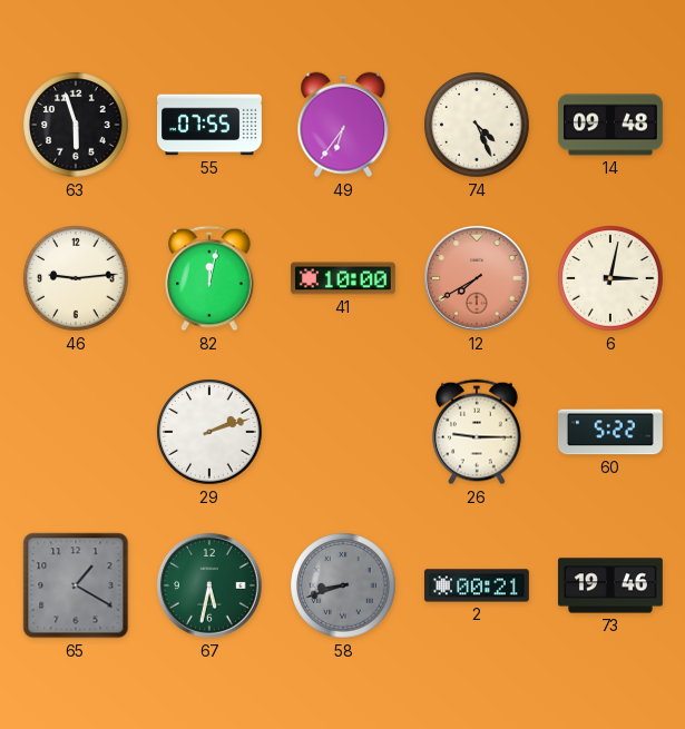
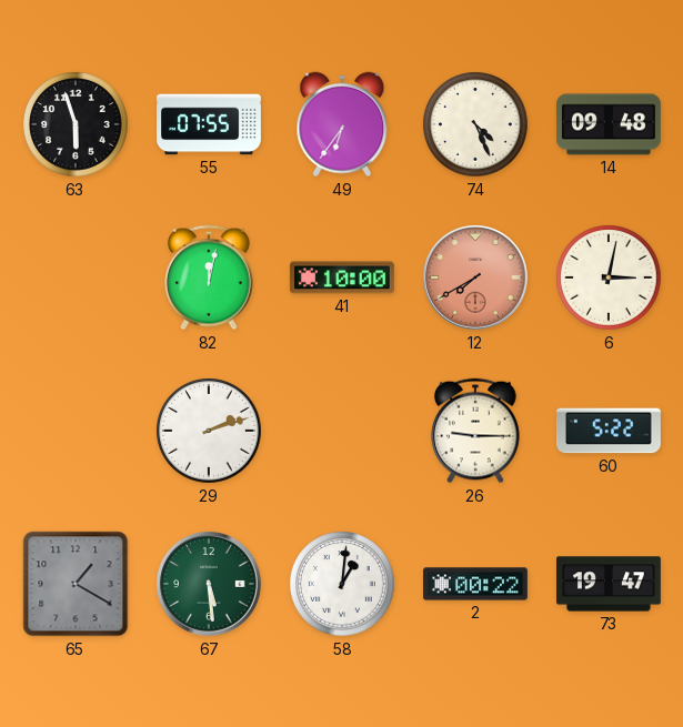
46: 9:14 -> none
67: 5:32 -> 5:29
58: 8:42 -> 1:01
58 dial: grey -> white
2: 00:21 -> 00:22
73: 19:46 -> 19:47
